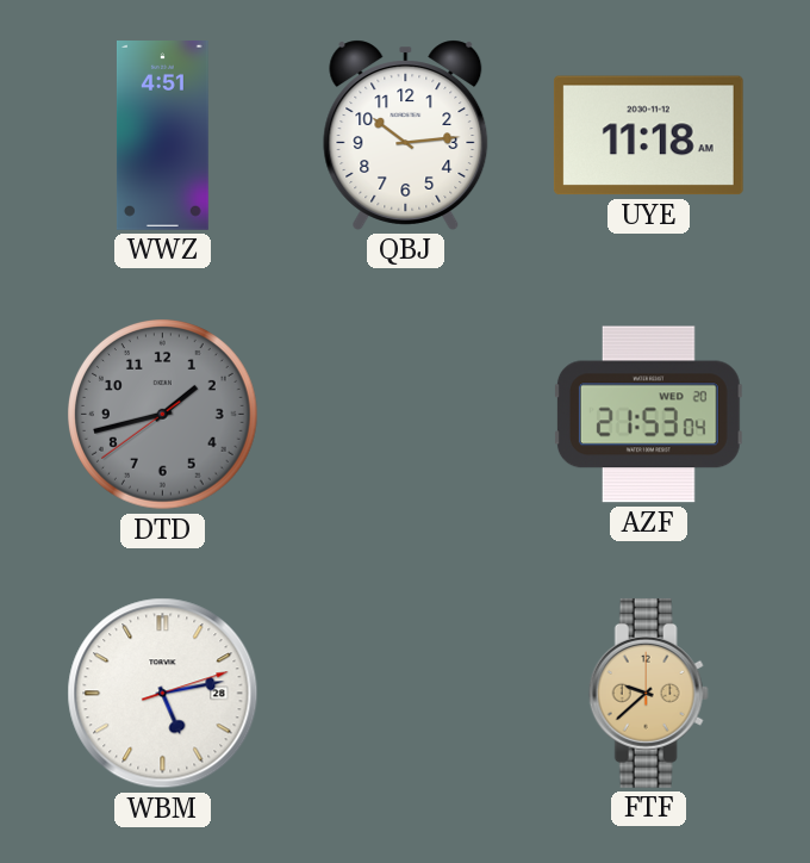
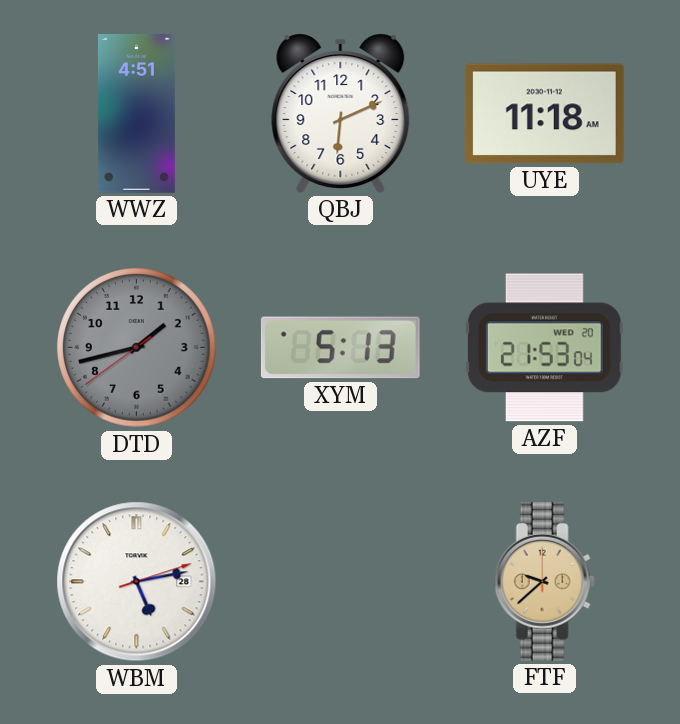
QBJ: 10:14 -> 6:11
XYM: none -> 5:13
